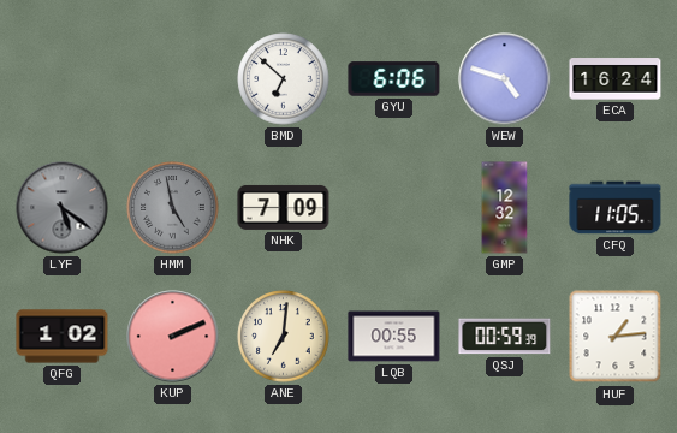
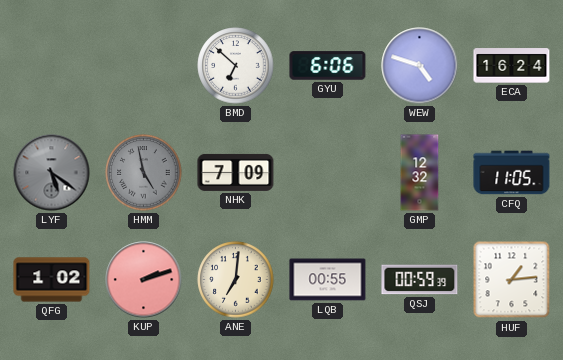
KUP: 2:11 -> 2:12
